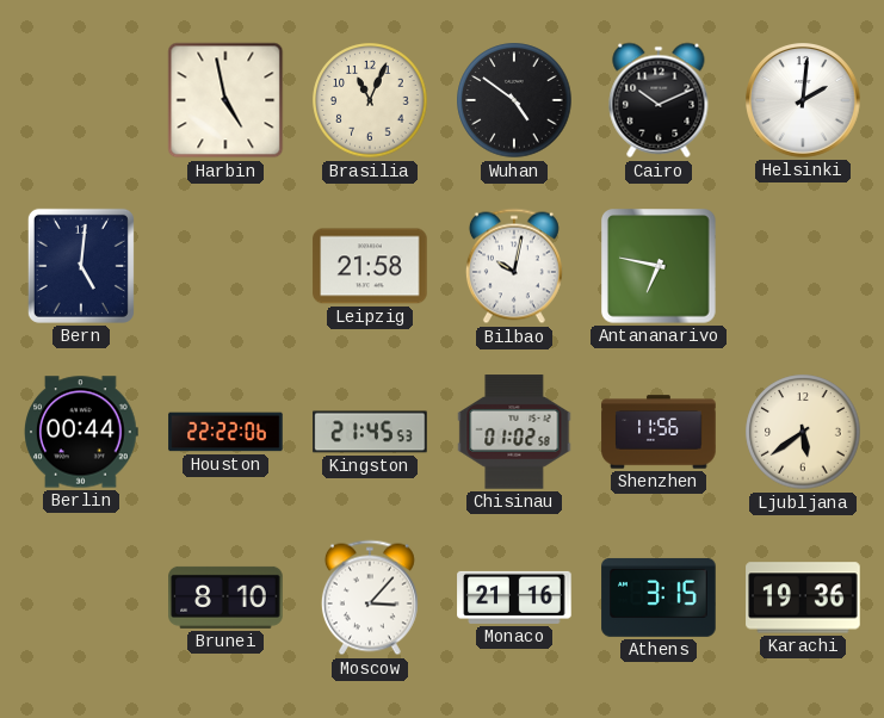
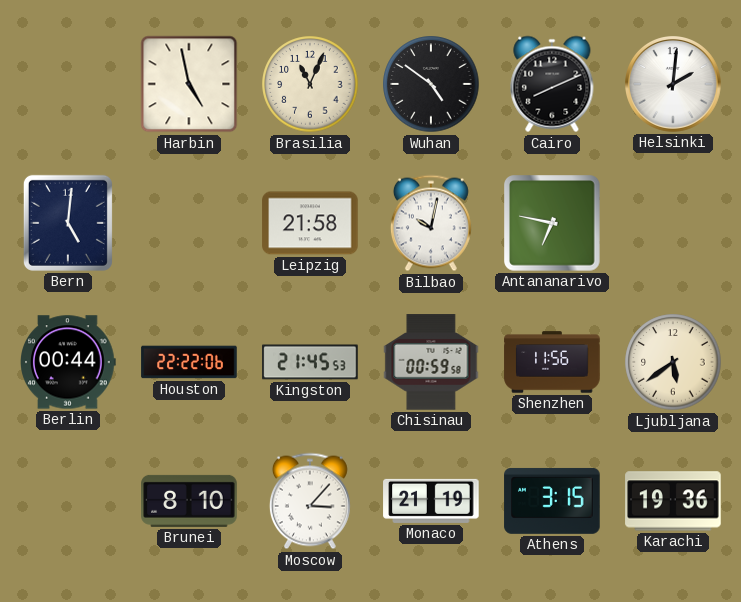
Cairo: 10:11 -> 8:11
Chisinau: 01:02 -> 00:59
Monaco: 21:16 -> 21:19
